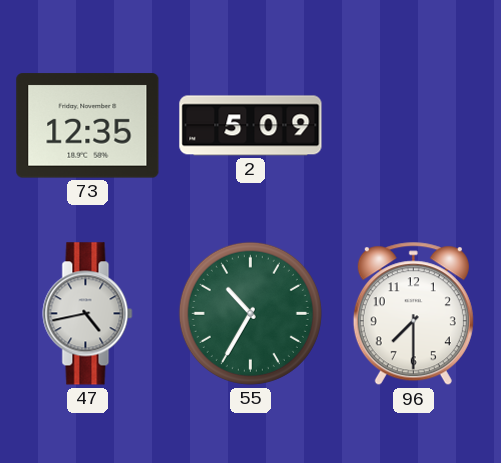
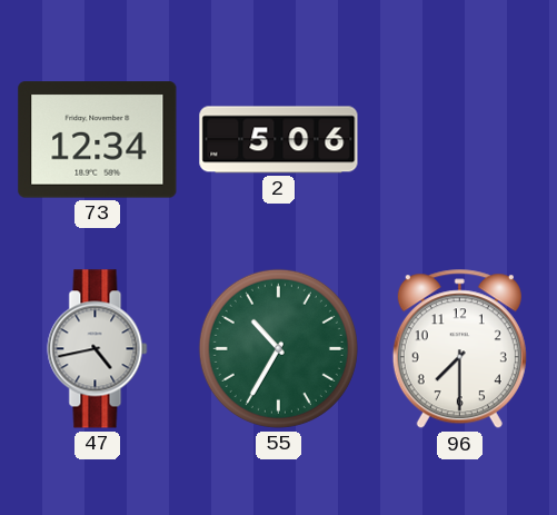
73: 12:35 -> 12:34
2: 5:09 -> 5:06
